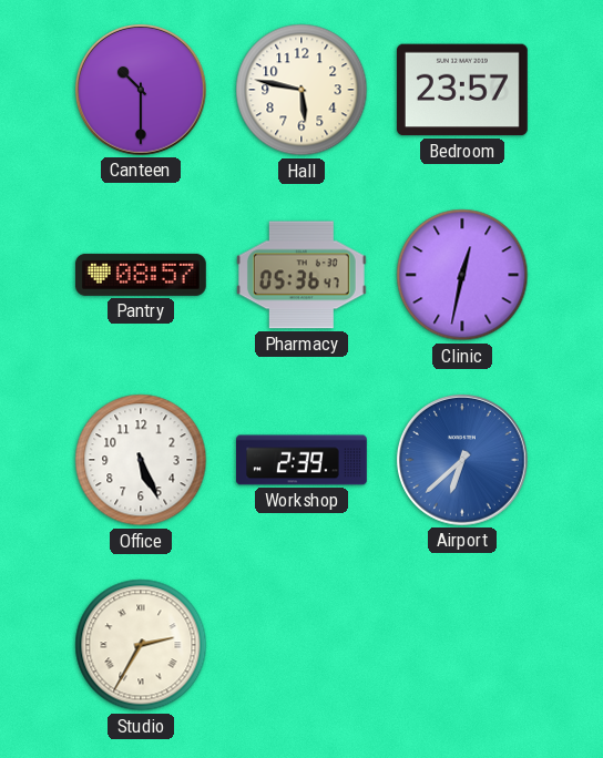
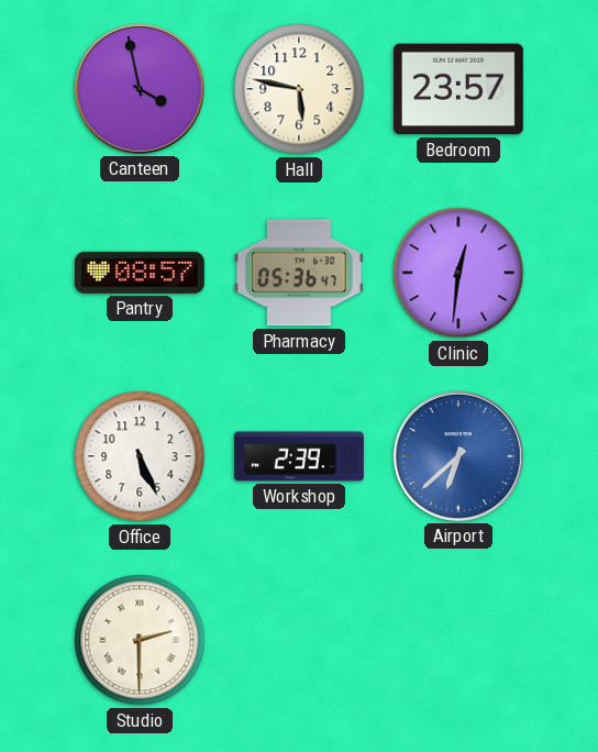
Canteen: 10:30 -> 3:58
Clinic: 12:32 -> 12:31
Studio: 2:35 -> 2:30
